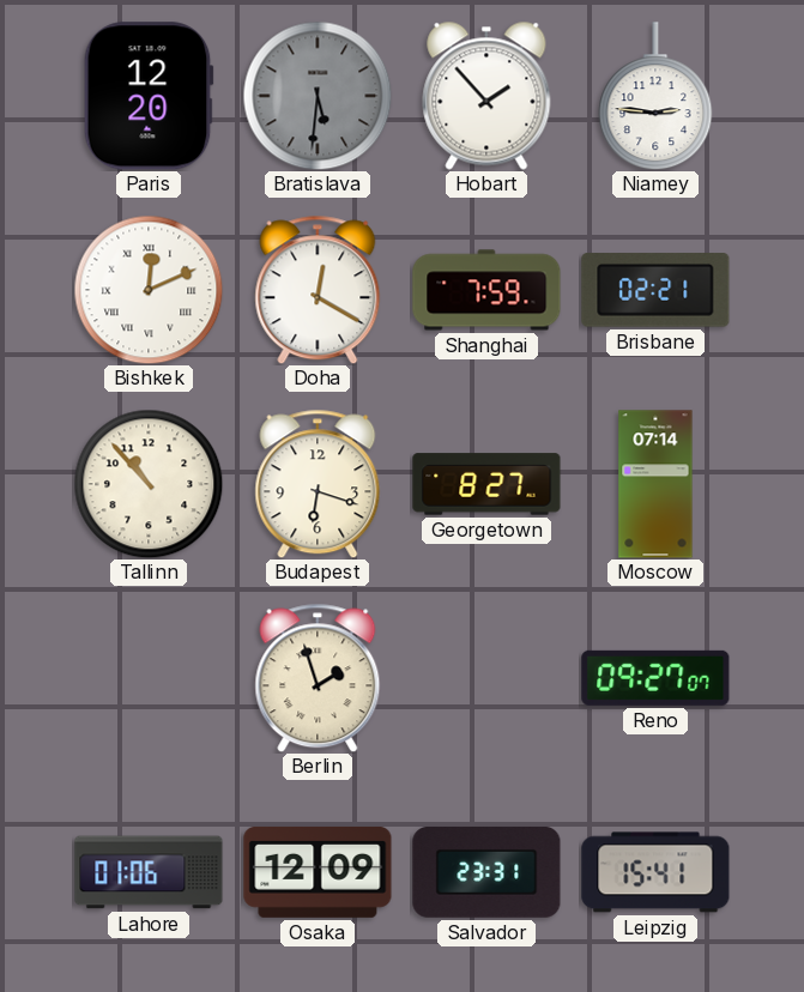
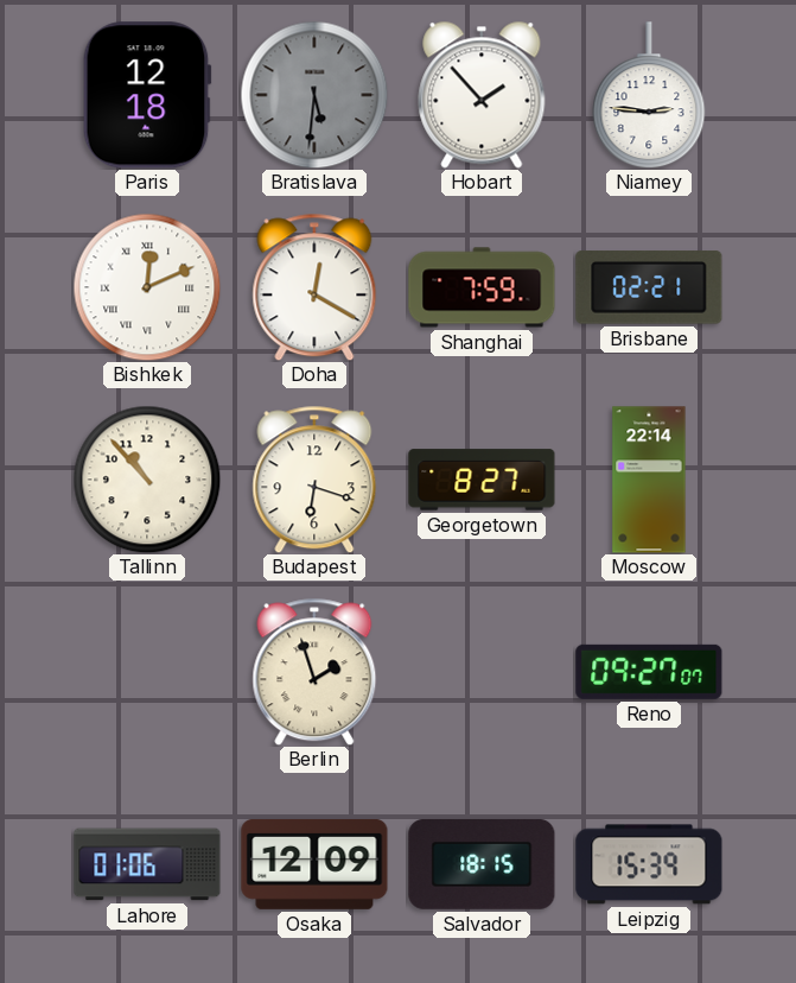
Paris: 12:20 -> 12:18
Moscow: 07:14 -> 22:14
Salvador: 23:31 -> 18:15
Leipzig: 15:41 -> 15:39
